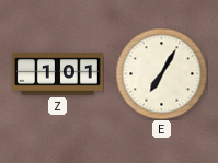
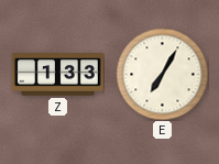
Z: 1:01 -> 1:33
